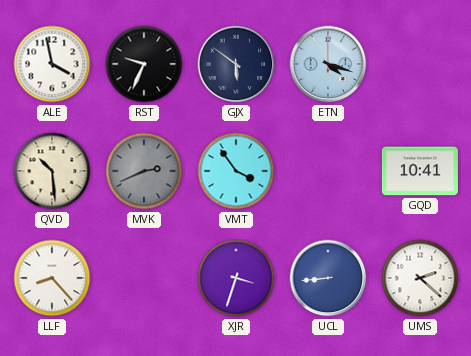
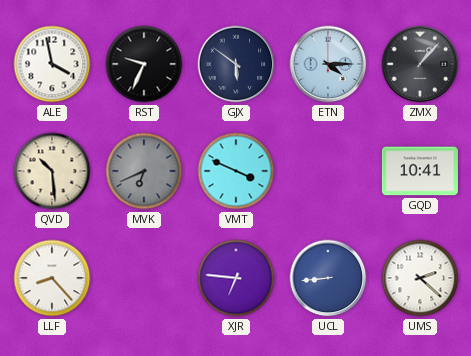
ETN: 4:18 -> 4:15
ZMX: none -> 1:07
MVK: 2:41 -> 6:41
VMT: 3:54 -> 3:49
XJR: 3:33 -> 6:46
